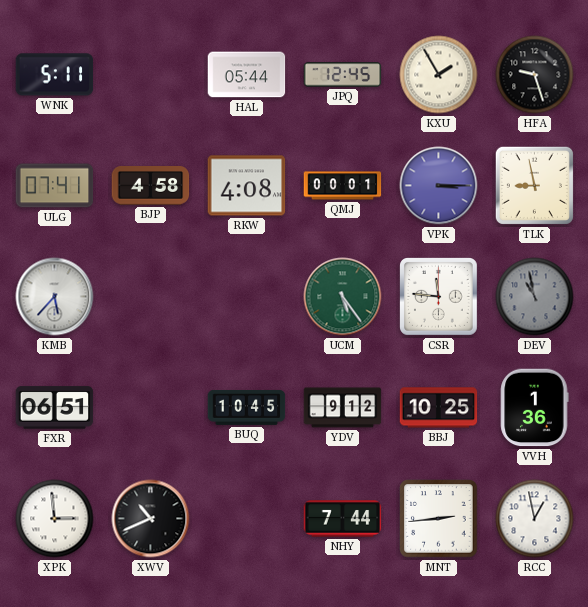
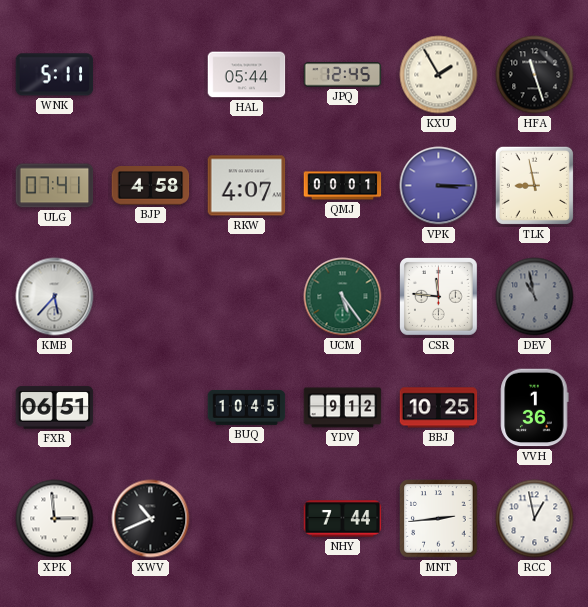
HFA: 9:27 -> 11:27
RKW: 4:08 -> 4:07
